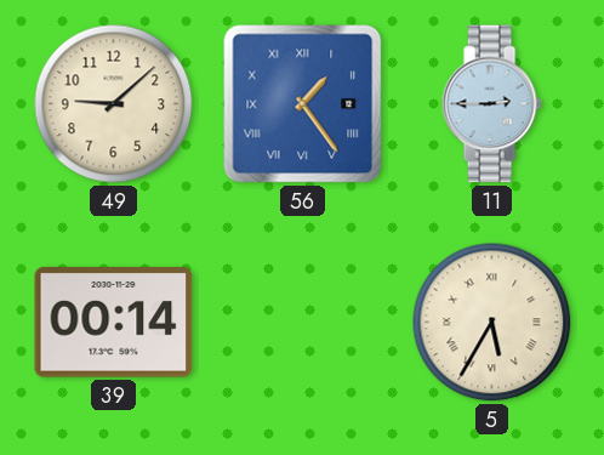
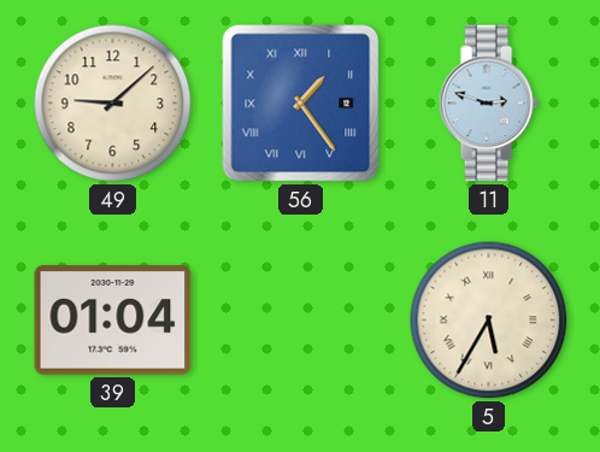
11: 2:45 -> 2:48
39: 00:14 -> 01:04
